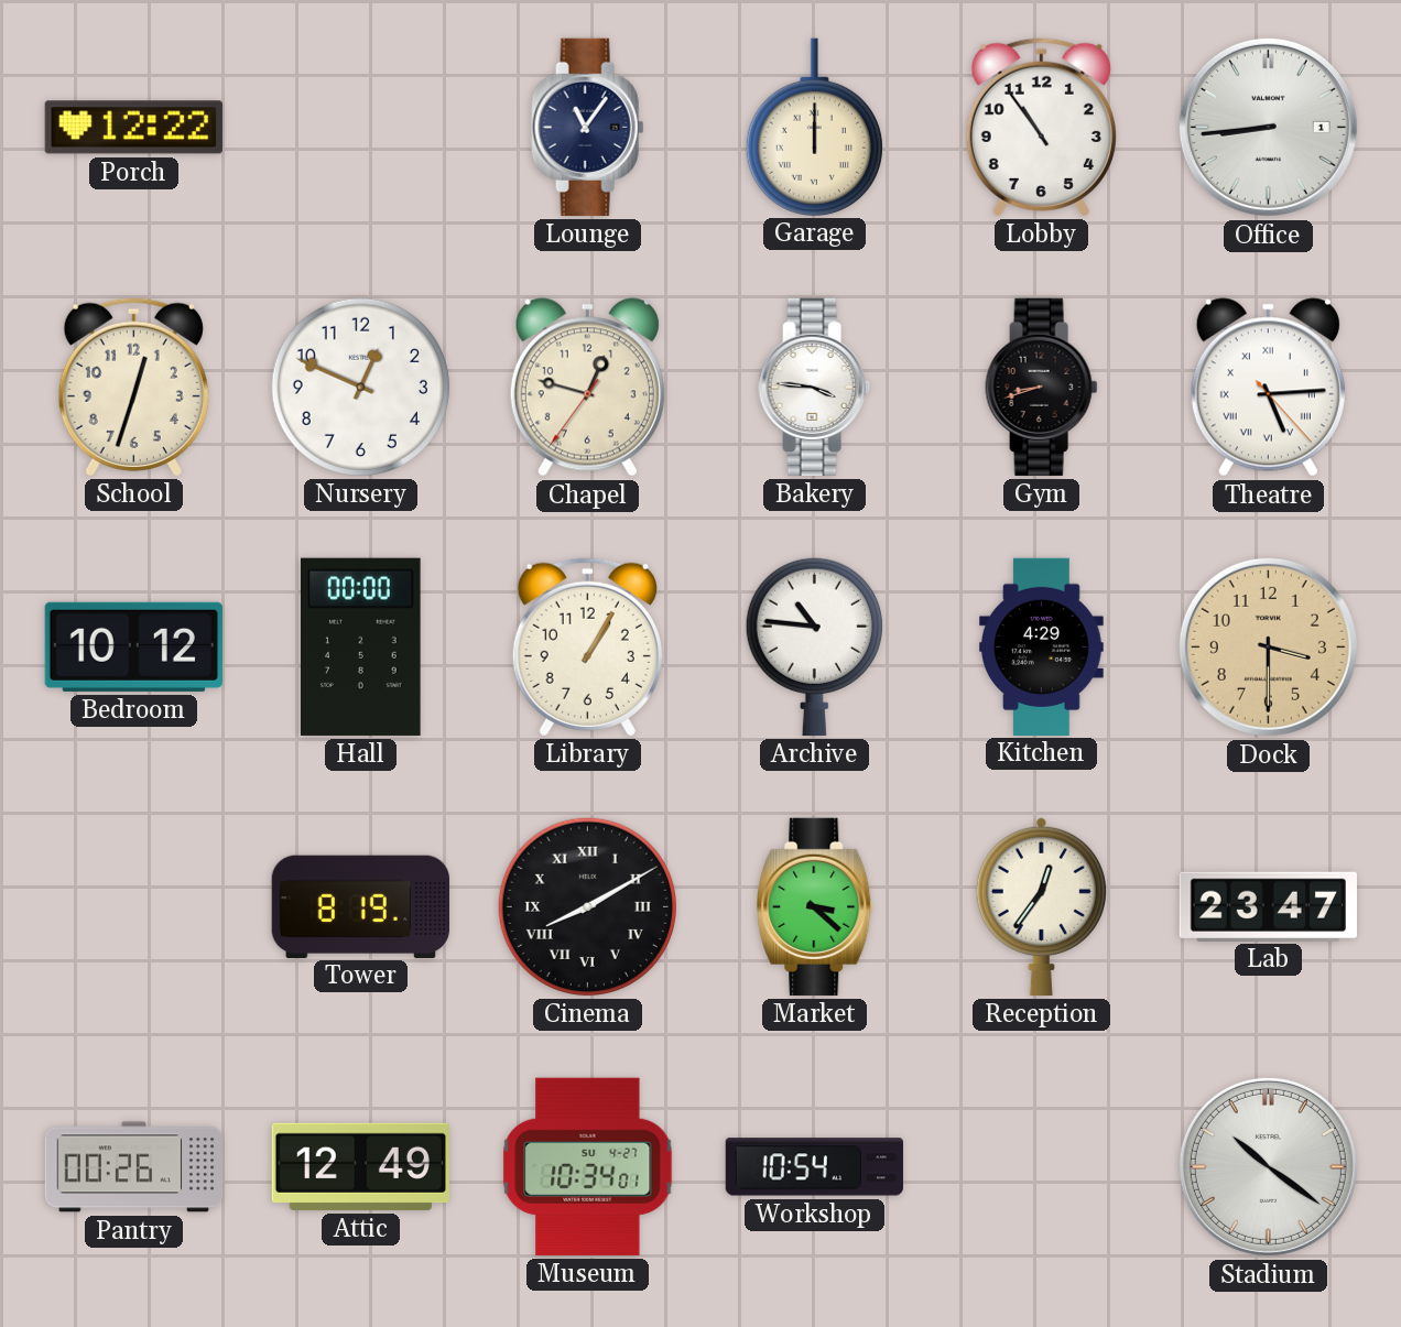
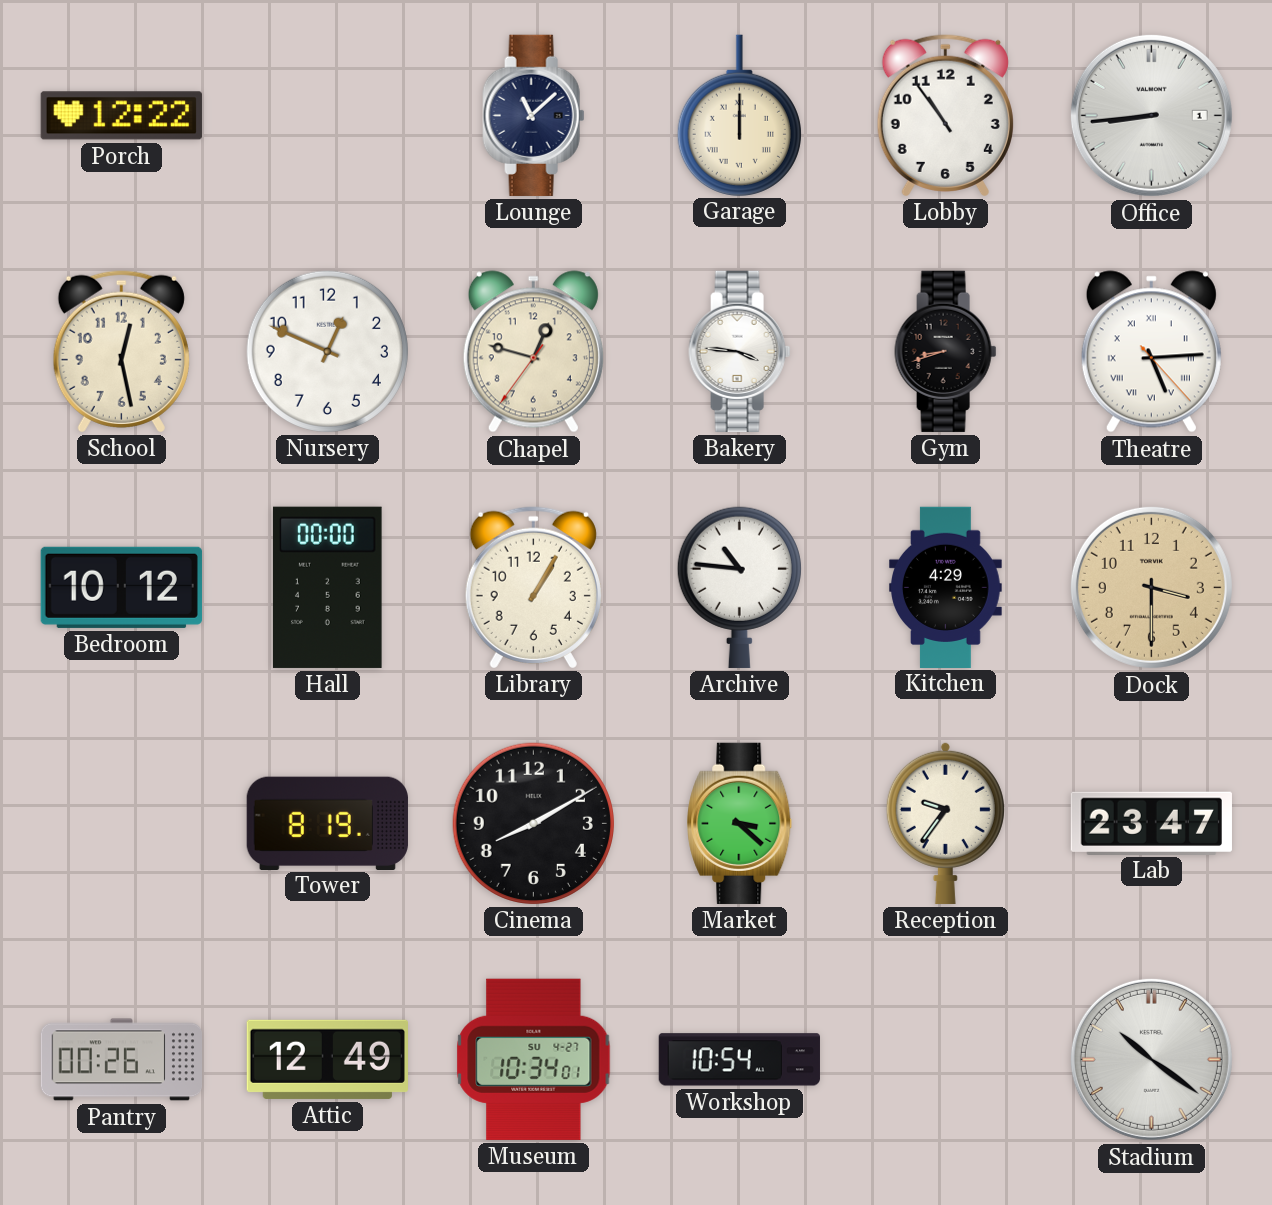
Lounge: 11:06 -> 11:08
School: 12:33 -> 12:28
Cinema numerals: Roman -> Arabic
Reception: 12:36 -> 9:36
